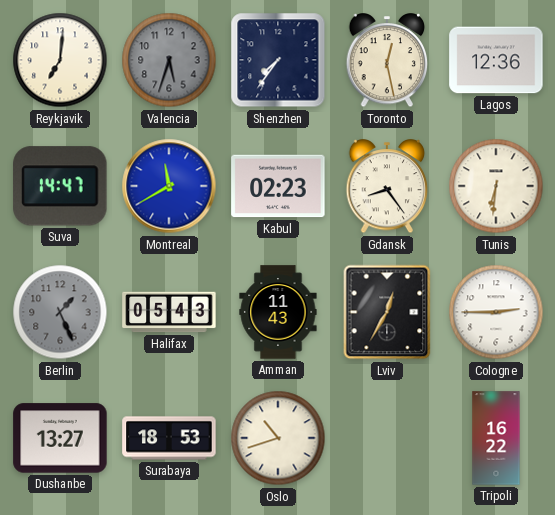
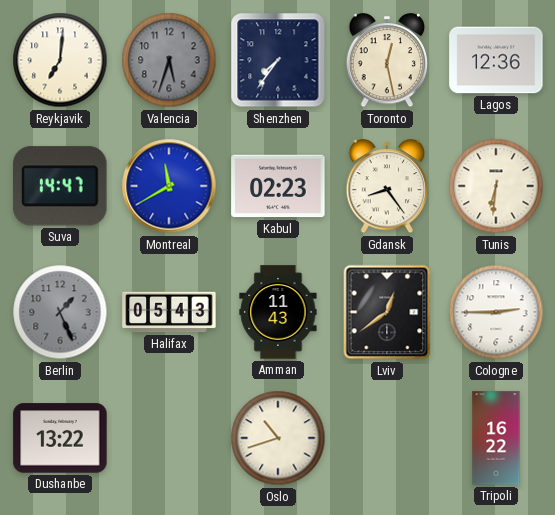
Lviv: 12:35 -> 12:39
Dushanbe: 13:27 -> 13:22
Surabaya: 18:53 -> none
